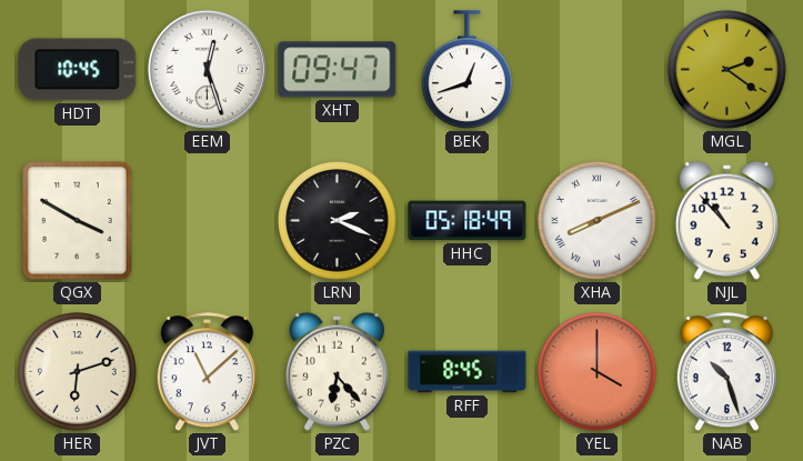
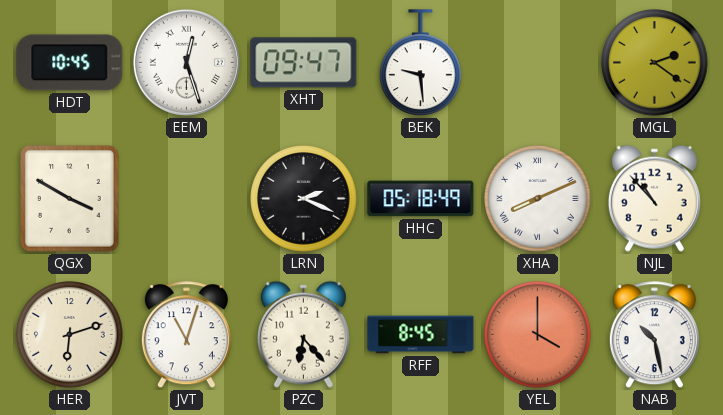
BEK: 12:42 -> 9:29
JVT: 11:08 -> 11:03
NAB: 10:27 -> 10:28
